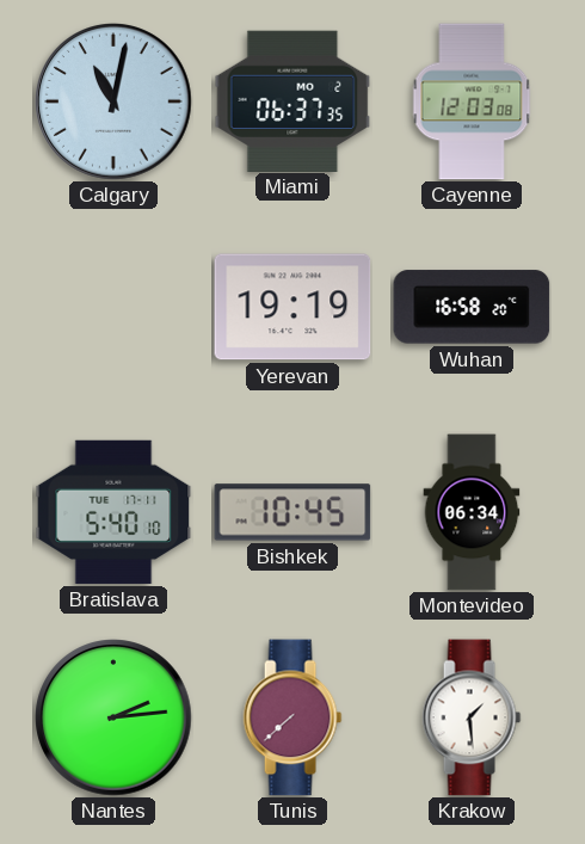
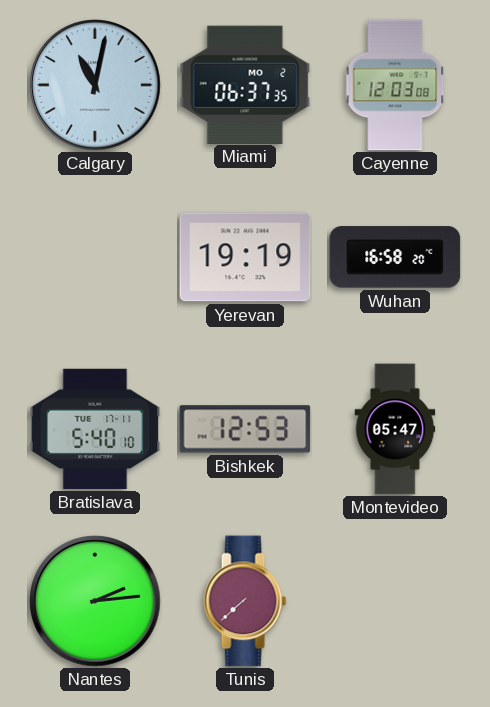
Bishkek: 10:45 -> 12:53
Montevideo: 06:34 -> 05:47
Krakow: 1:29 -> none
